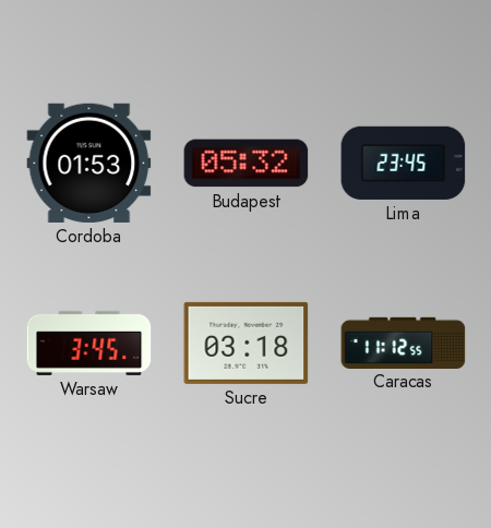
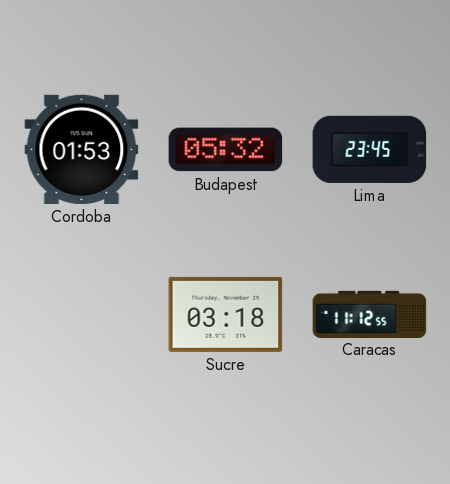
Warsaw: 3:45 -> none
